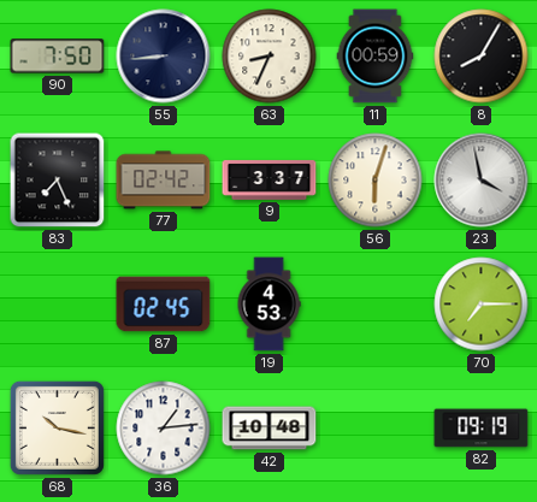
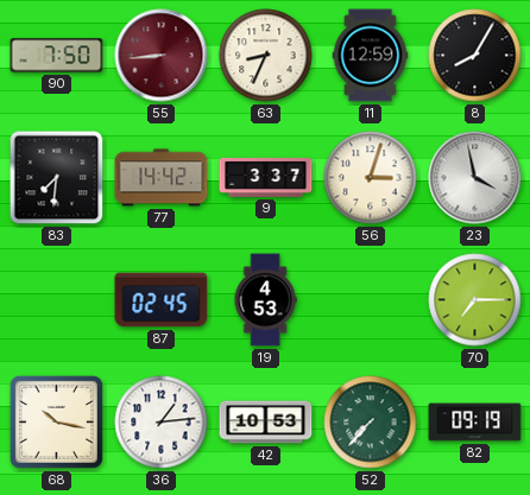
55 dial: navy -> burgundy
11: 00:59 -> 12:59
83: 7:26 -> 7:31
77: 02:42 -> 14:42
56: 6:03 -> 3:03
42: 10:48 -> 10:53
52: none -> 7:37
